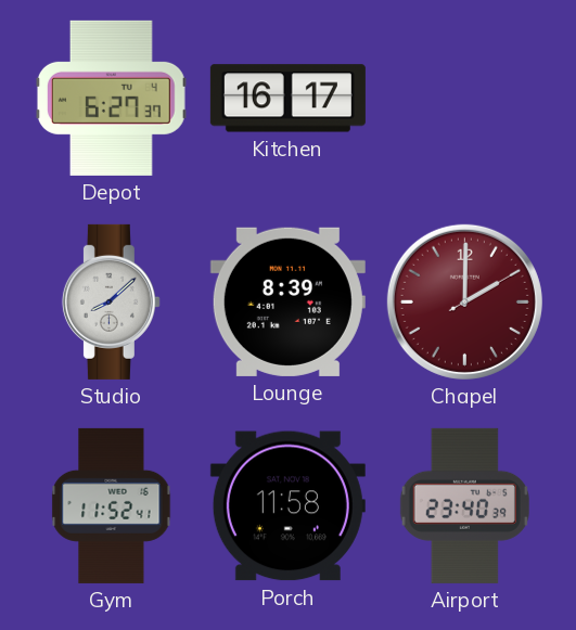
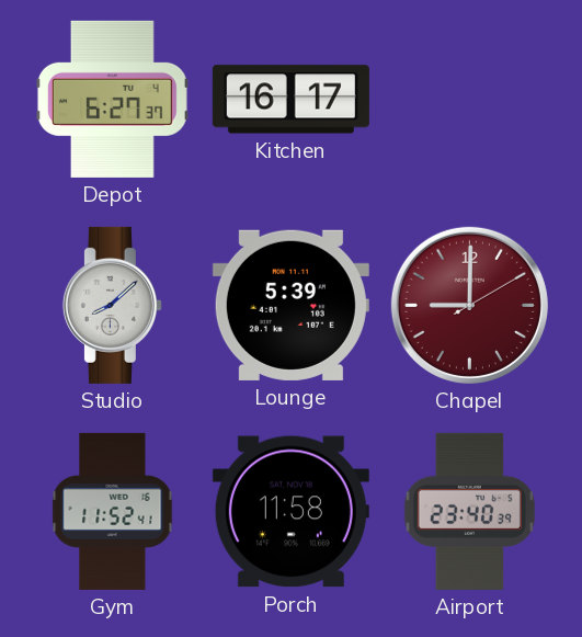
Lounge: 8:39 -> 5:39
Chapel: 2:00 -> 9:00
